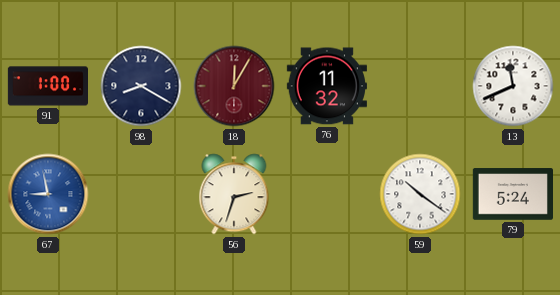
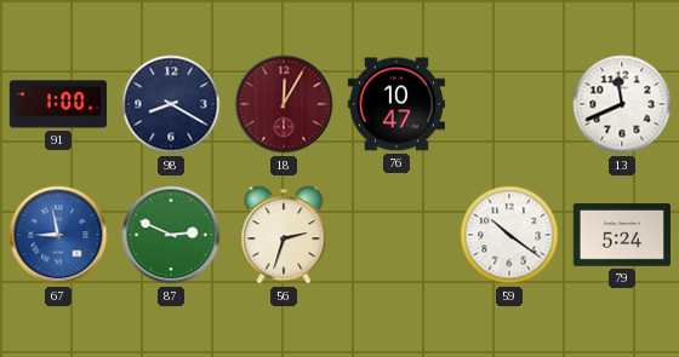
76: 11:32 -> 10:47
87: none -> 2:49
